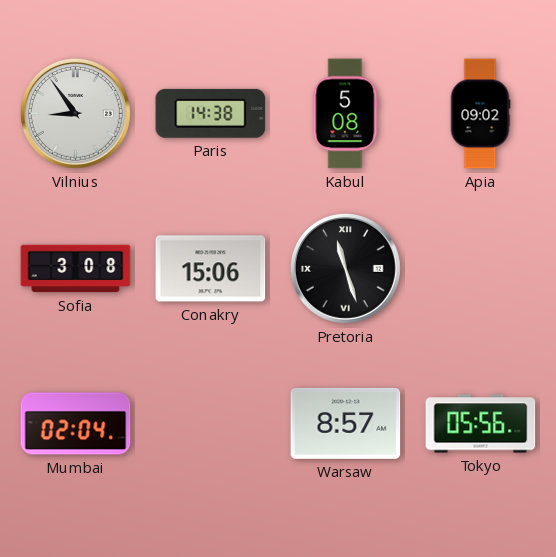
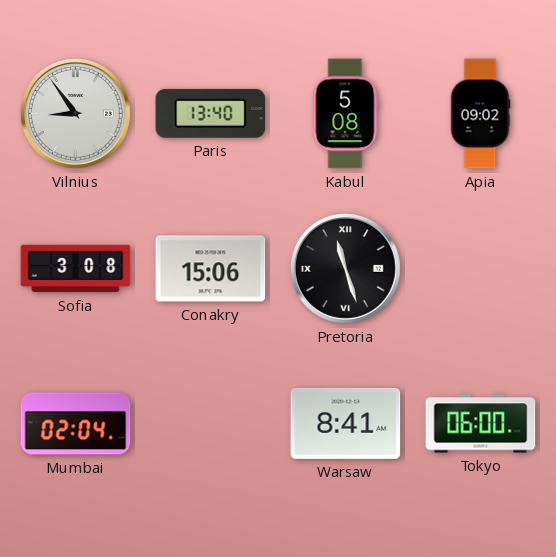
Paris: 14:38 -> 13:40
Warsaw: 8:57 -> 8:41
Tokyo: 05:56 -> 06:00
